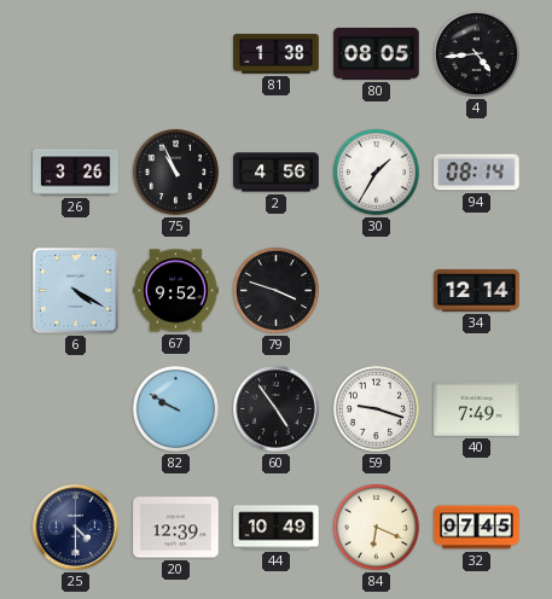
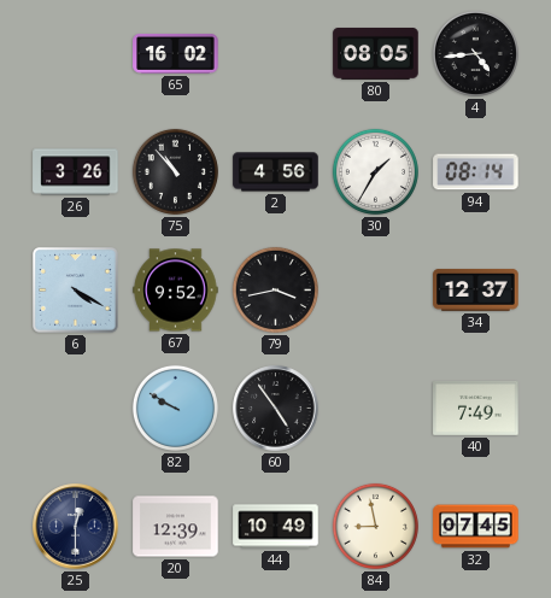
65: none -> 16:02
81: 1:38 -> none
75: 10:56 -> 10:53
79: 3:48 -> 3:43
34: 12:14 -> 12:37
59: 9:18 -> none
25: 4:30 -> 12:30
84: 6:19 -> 8:58
